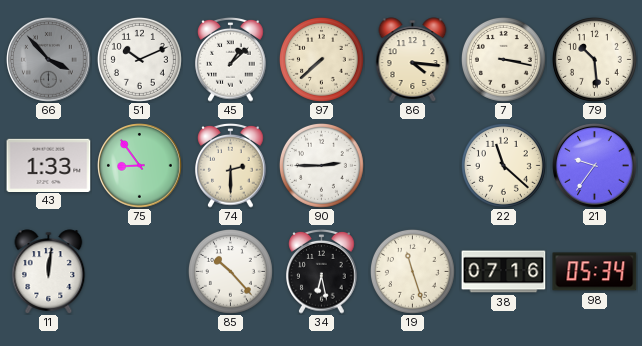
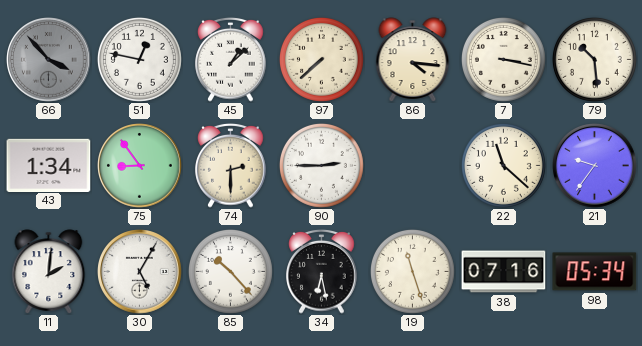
51: 10:11 -> 12:47
43: 1:33 -> 1:34
11: 12:01 -> 2:01
30: none -> 5:05
